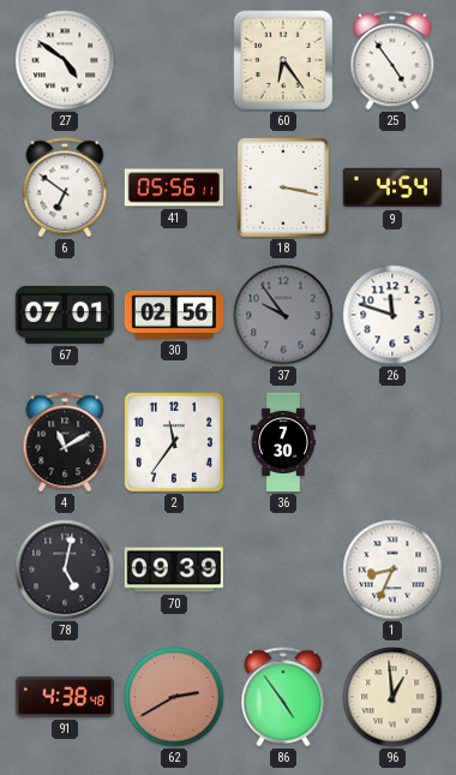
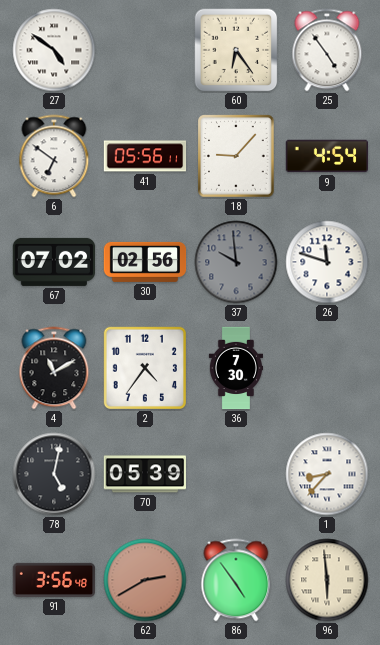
18: 3:17 -> 9:07
67: 07:01 -> 07:02
37: 9:54 -> 9:59
2: 11:36 -> 4:36
70: 09:39 -> 05:39
1: 8:34 -> 8:37
91: 4:38 -> 3:56
96: 12:59 -> 5:59
